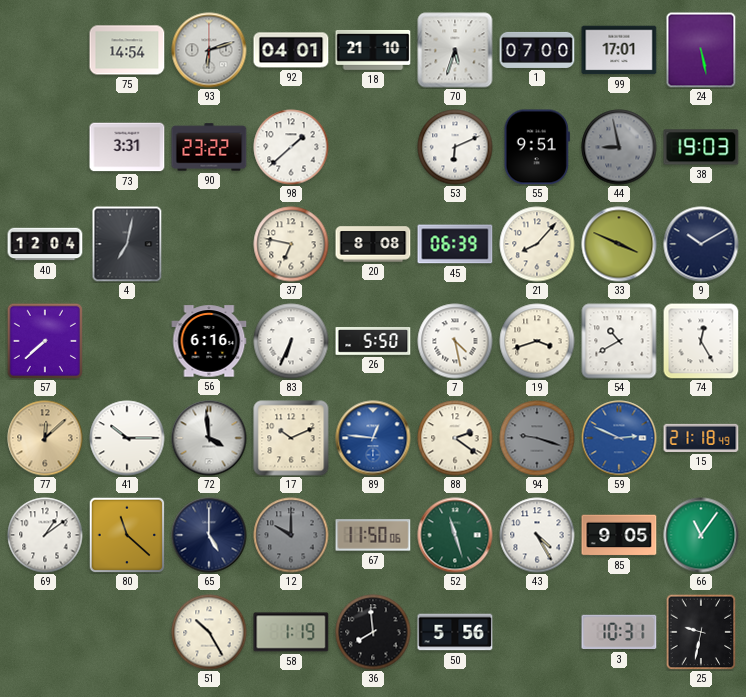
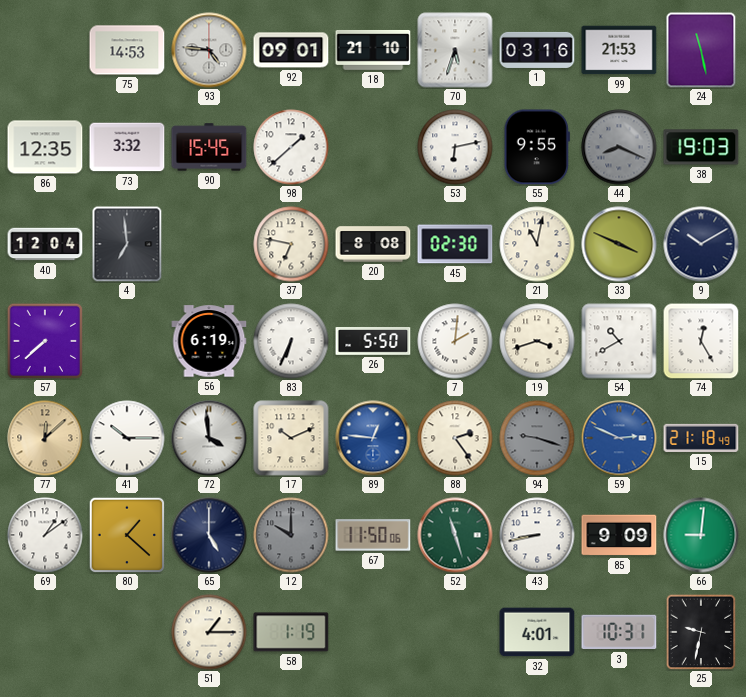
75: 14:54 -> 14:53
93: 6:12 -> 4:46
92: 04:01 -> 09:01
1: 07:00 -> 03:16
99: 17:01 -> 21:53
24: 5:28 -> 11:28
86: none -> 12:35
73: 3:31 -> 3:32
90: 23:22 -> 15:45
53: 6:11 -> 6:13
55: 9:51 -> 9:55
44: 8:58 -> 8:19
4: 7:02 -> 6:59
45: 06:39 -> 02:30
21: 8:07 -> 11:02
56: 6:16 -> 6:19
7: 4:28 -> 2:01
88: 2:21 -> 2:24
80: 11:22 -> 1:22
43: 4:25 -> 8:43
85: 9:05 -> 9:09
66: 11:06 -> 9:01
51: 10:25 -> 1:15
36: 7:59 -> none
50: 5:56 -> none
32: none -> 4:01
